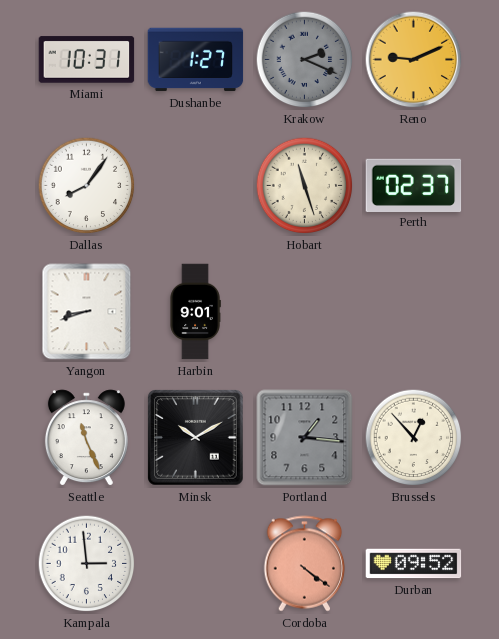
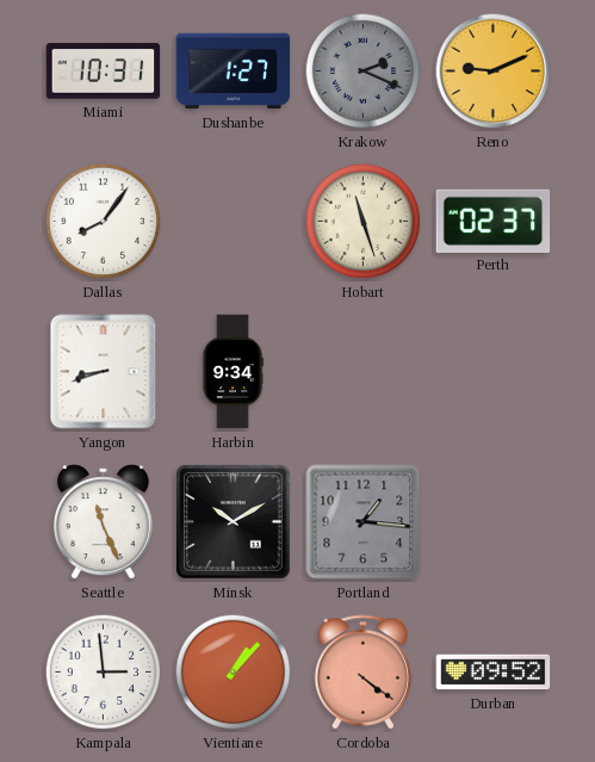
Harbin: 9:01 -> 9:34
Brussels: 12:53 -> none
Vientiane: none -> 1:07
